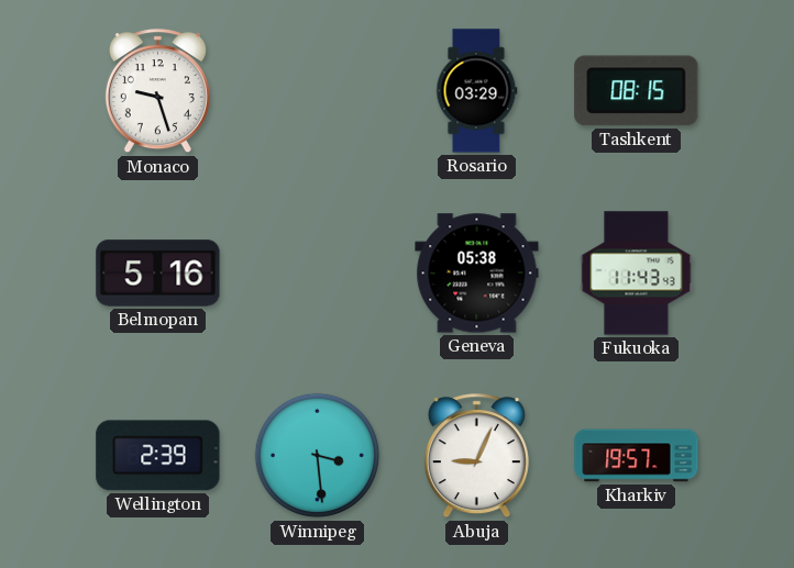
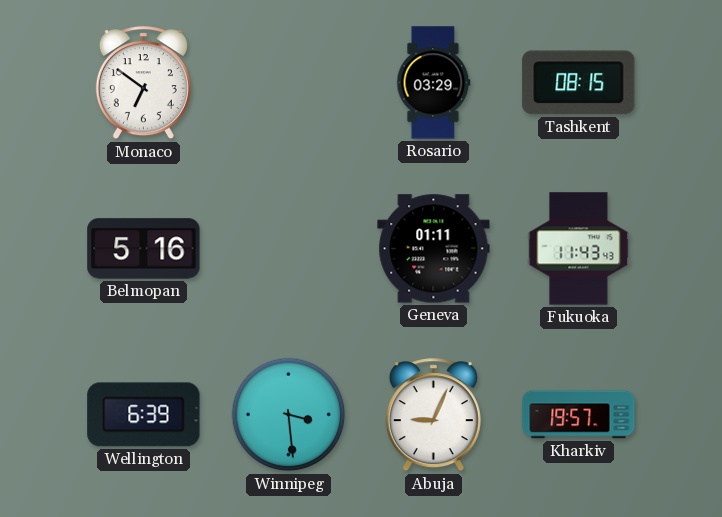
Monaco: 9:27 -> 6:51
Geneva: 05:38 -> 01:11
Wellington: 2:39 -> 6:39
